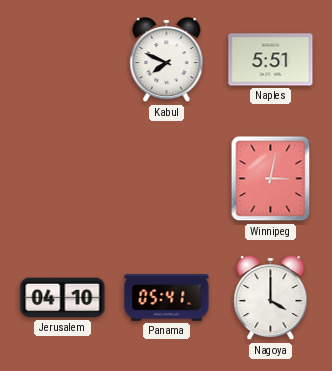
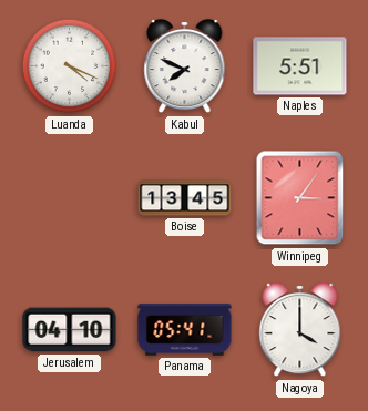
Luanda: none -> 4:19
Boise: none -> 13:45
Winnipeg: 3:02 -> 3:06
